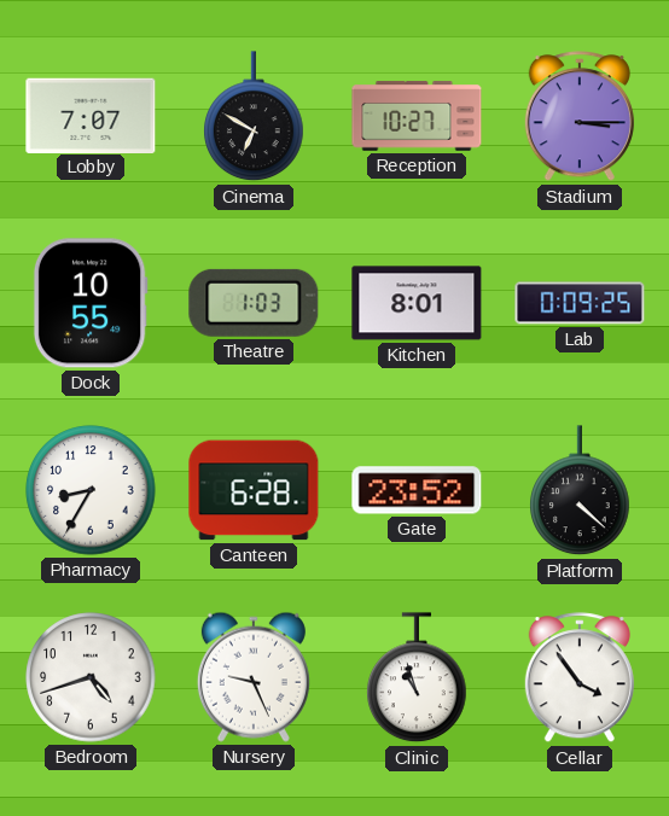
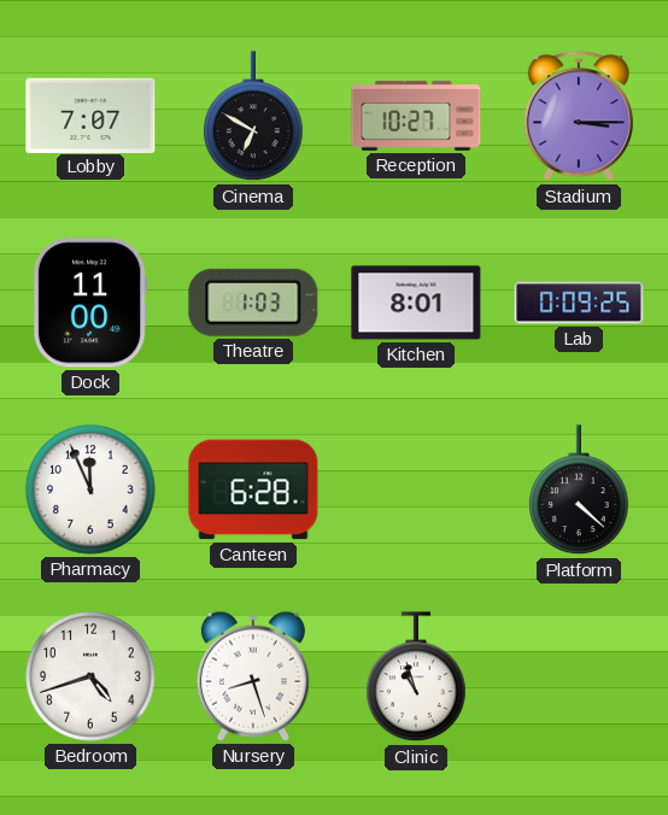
Dock: 10:55 -> 11:00
Pharmacy: 8:35 -> 11:56
Gate: 23:52 -> none
Nursery: 9:26 -> 8:27
Cellar: 3:54 -> none
